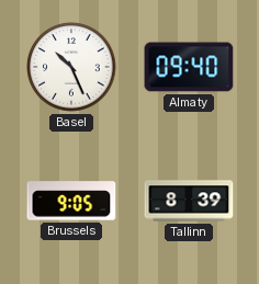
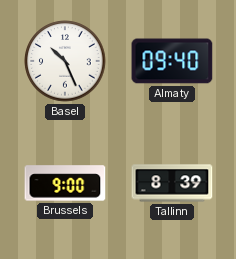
Brussels: 9:05 -> 9:00
